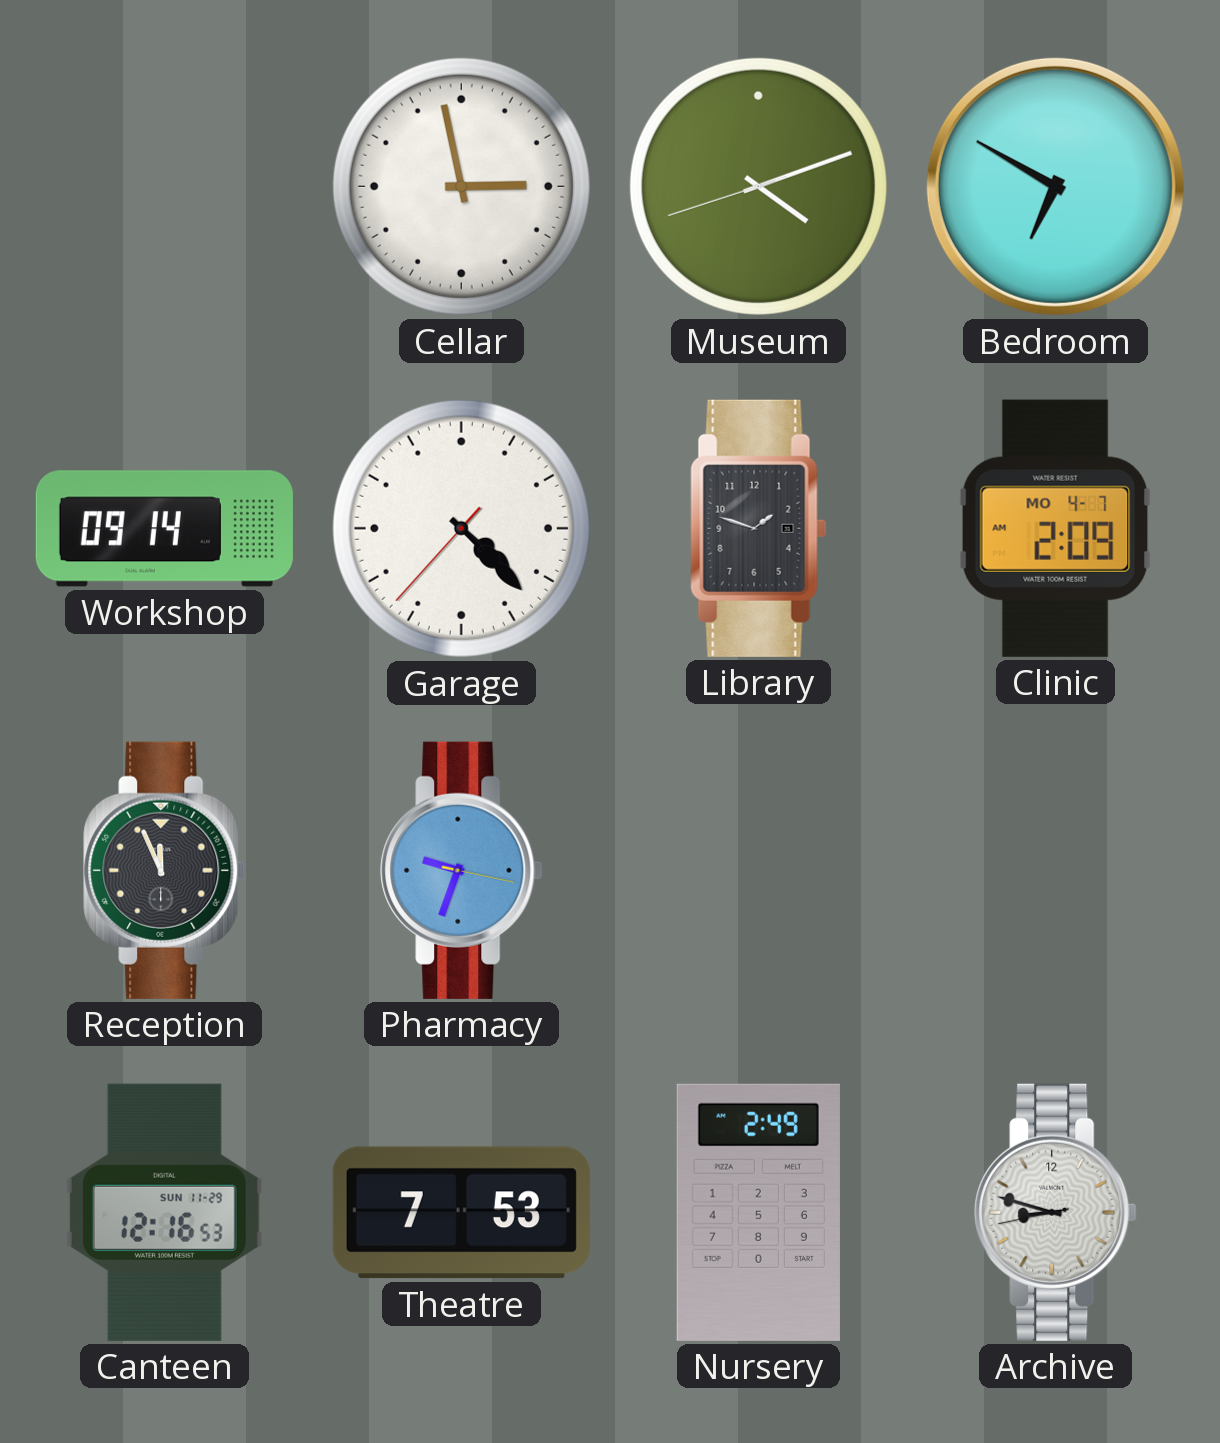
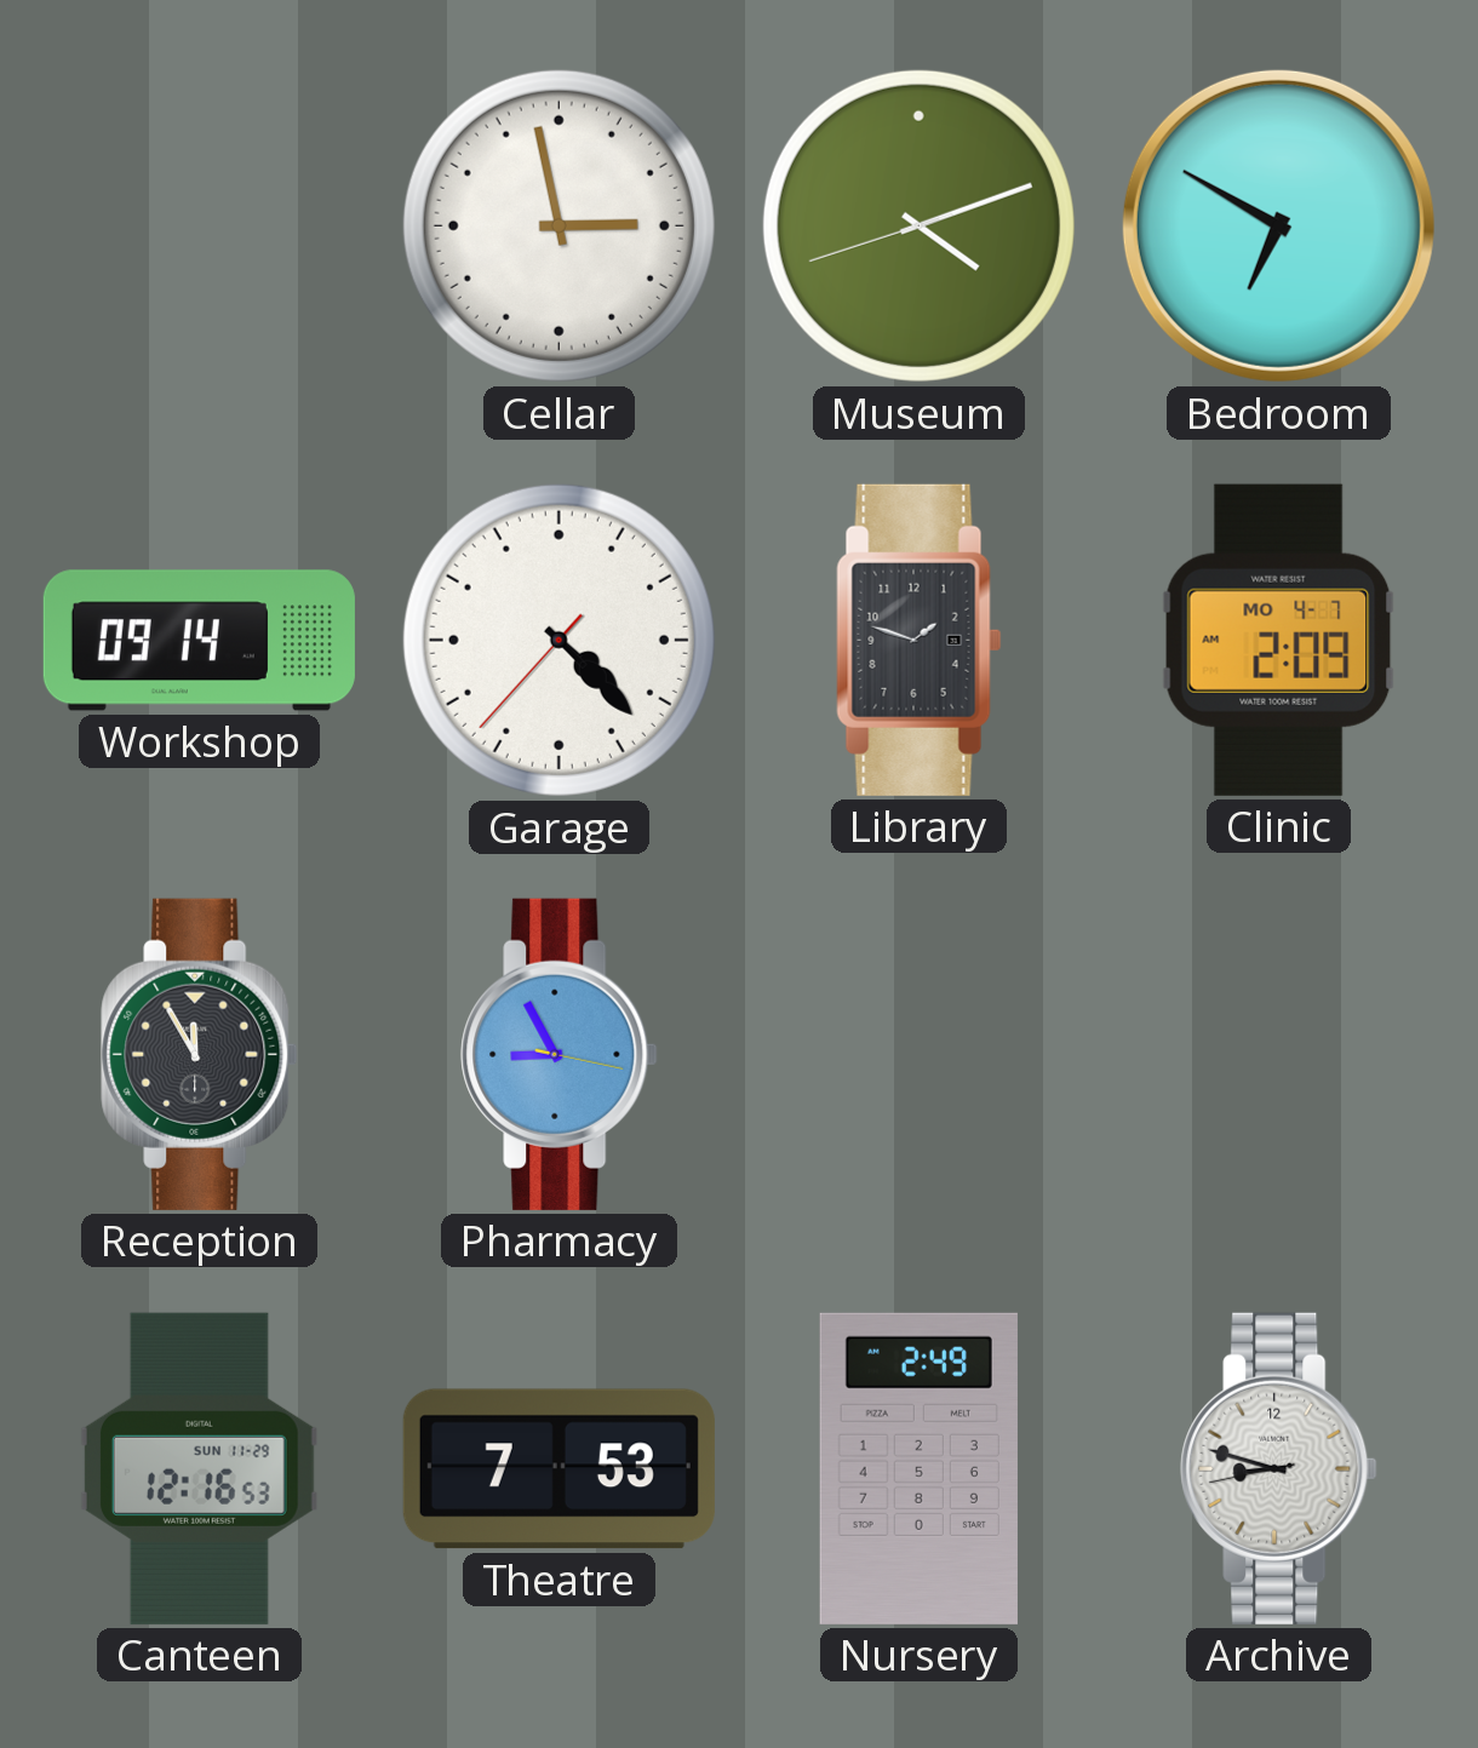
Reception: 11:56 -> 11:55
Pharmacy: 9:33 -> 8:55
